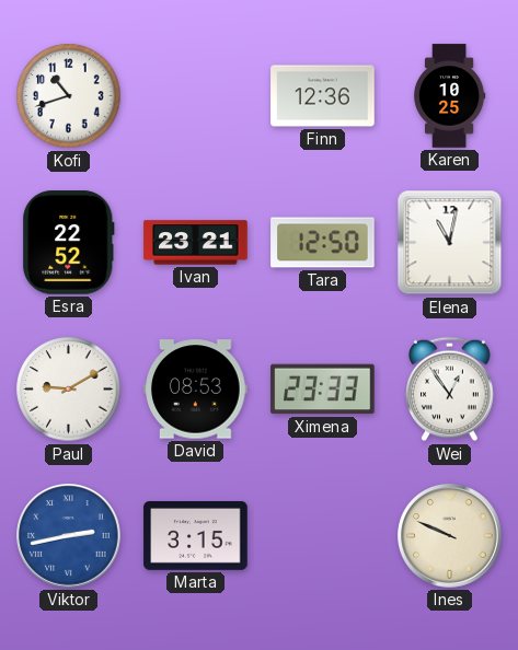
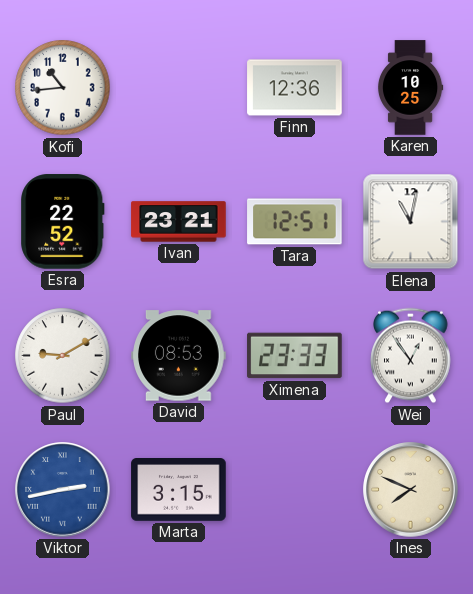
Kofi: 10:42 -> 10:44
Tara: 12:50 -> 12:51
Ines: 9:49 -> 7:49
